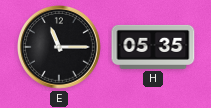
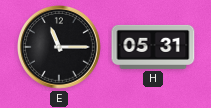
H: 05:35 -> 05:31
